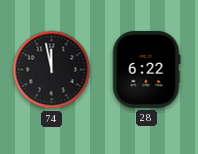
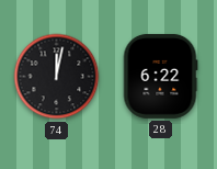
74: 11:58 -> 12:02
